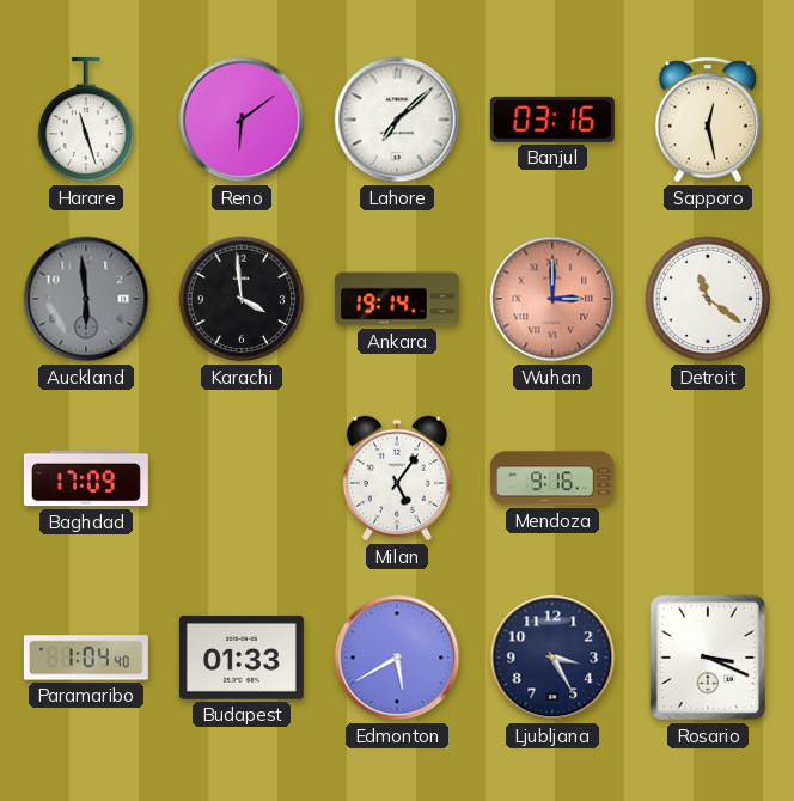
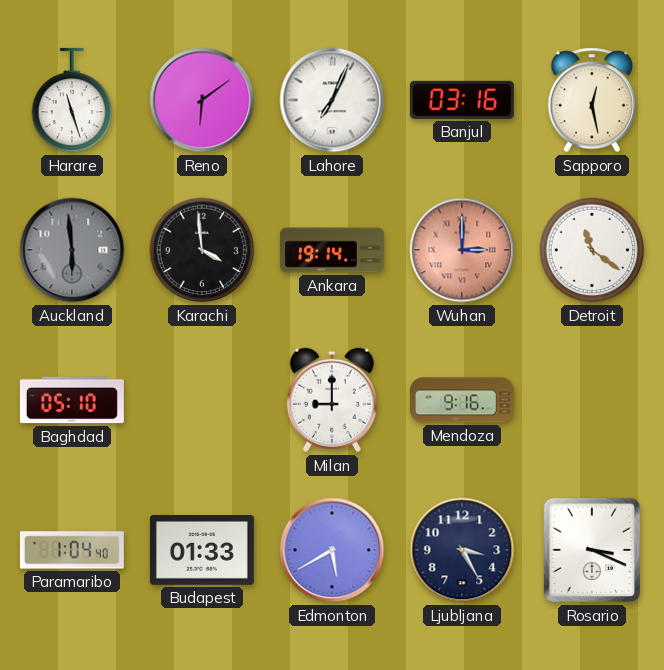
Lahore: 7:08 -> 7:04
Baghdad: 17:09 -> 05:10
Milan: 5:06 -> 9:00
